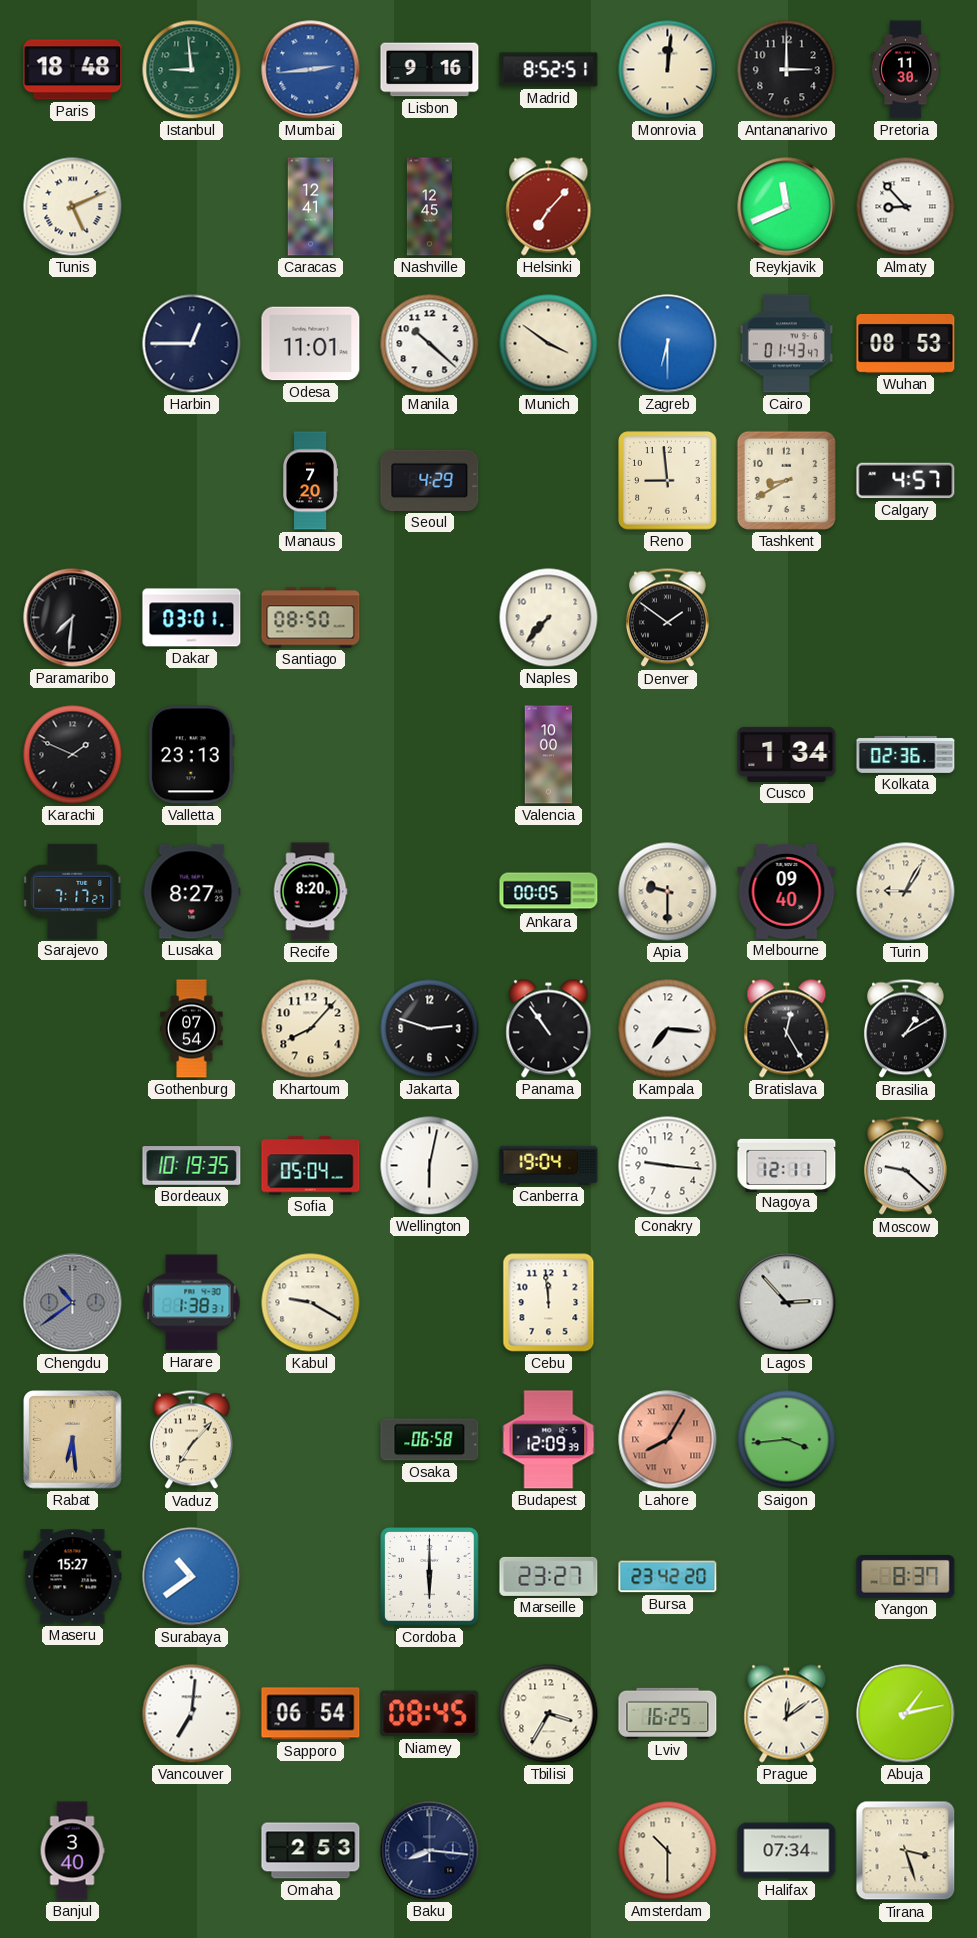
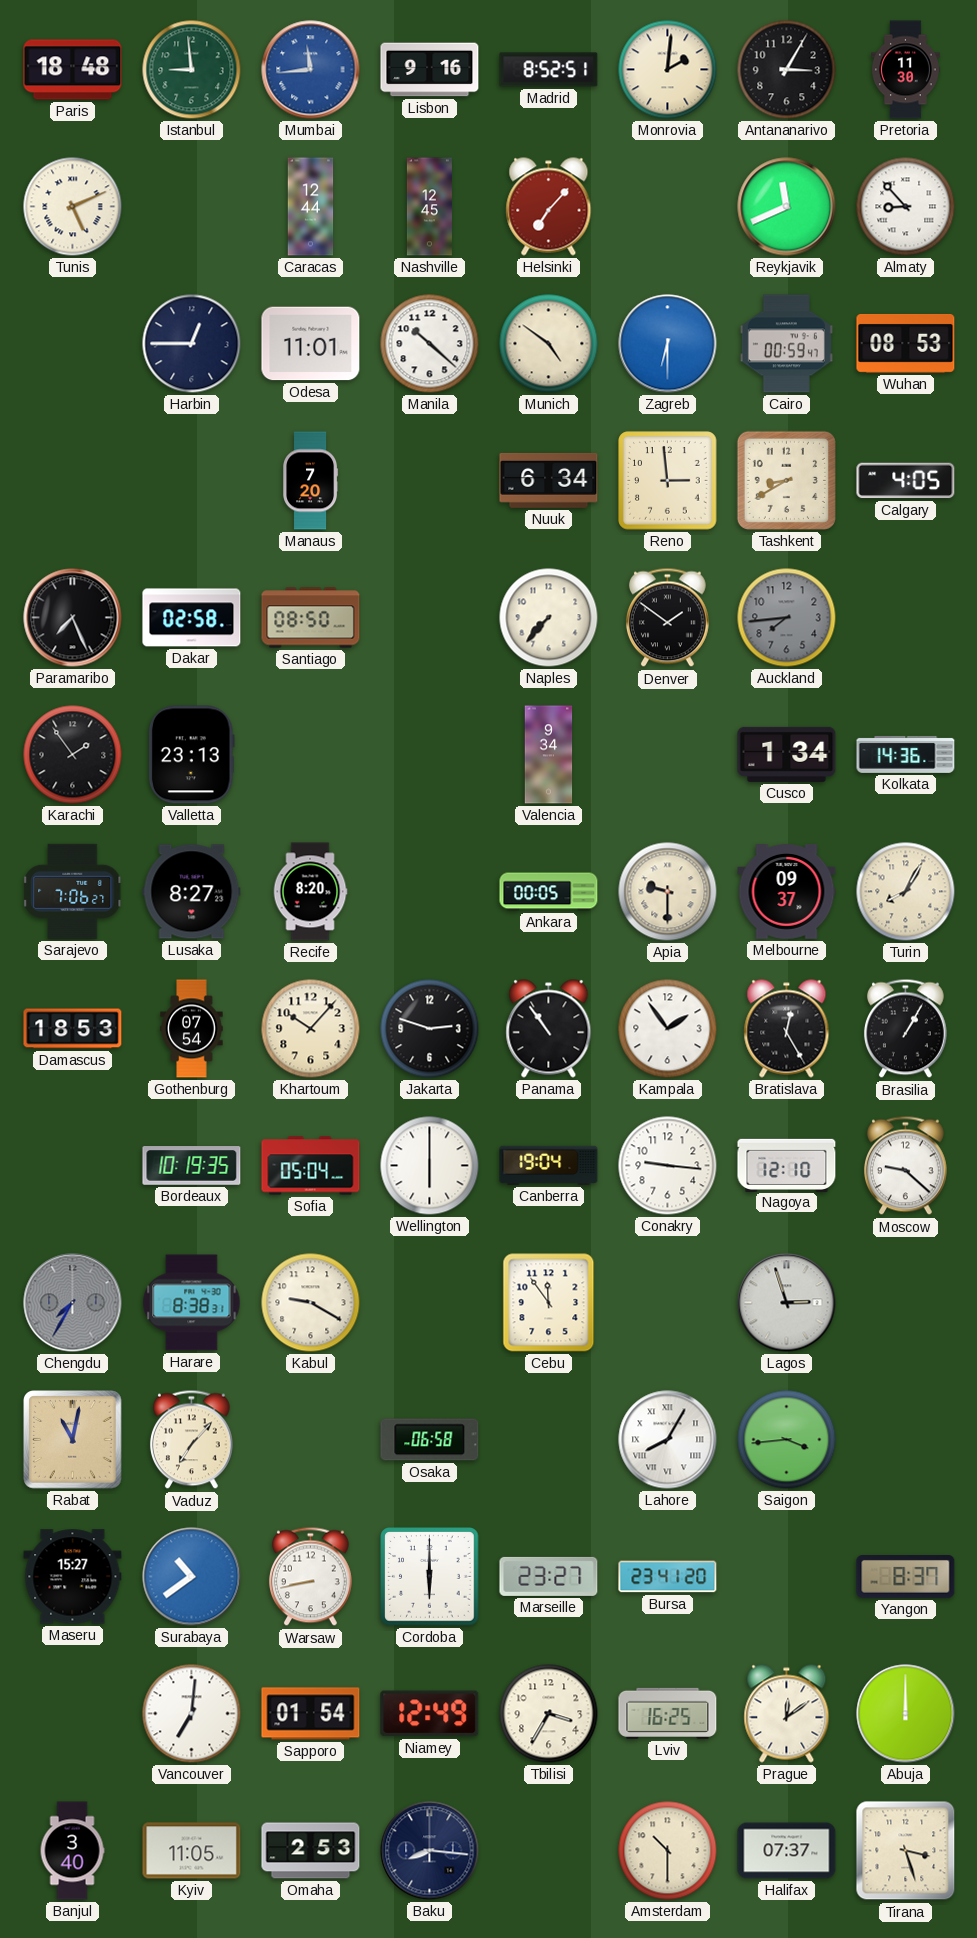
Mumbai: 2:44 -> 11:44
Monrovia: 12:01 -> 2:01
Antananarivo: 3:00 -> 3:05
Caracas: 12:41 -> 12:44
Munich: 3:51 -> 4:51
Cairo: 01:43 -> 00:59
Seoul: 4:29 -> none
Nuuk: none -> 6:34
Reno: 8:59 -> 2:59
Calgary: 4:57 -> 4:05
Paramaribo: 7:31 -> 7:26
Dakar: 03:01 -> 02:58
Auckland: none -> 7:44
Karachi: 1:49 -> 1:54
Valencia: 10:00 -> 9:34
Kolkata: 02:36 -> 14:36
Sarajevo: 7:17 -> 7:06
Melbourne: 09:40 -> 09:37
Turin: 9:05 -> 8:05
Damascus: none -> 18:53
Khartoum: 8:07 -> 10:07
Kampala: 7:16 -> 1:54
Brasilia: 1:10 -> 1:05
Wellington: 6:02 -> 6:00
Nagoya: 12:11 -> 12:10
Chengdu: 10:39 -> 7:35
Harare: 1:38 -> 8:38
Cebu: 11:59 -> 11:54
Lagos: 2:53 -> 2:57
Rabat: 6:29 -> 11:02
Budapest: 12:09 -> none
Lahore dial: salmon -> white
Warsaw: none -> 8:43
Bursa: 23:42 -> 23:41
Sapporo: 06:54 -> 01:54
Niamey: 08:45 -> 12:49
Abuja: 1:13 -> 12:00
Kyiv: none -> 11:05
Halifax: 07:34 -> 07:37
